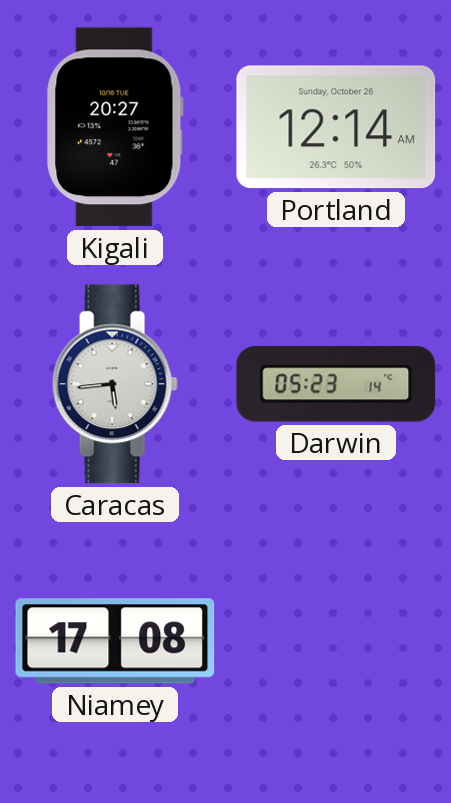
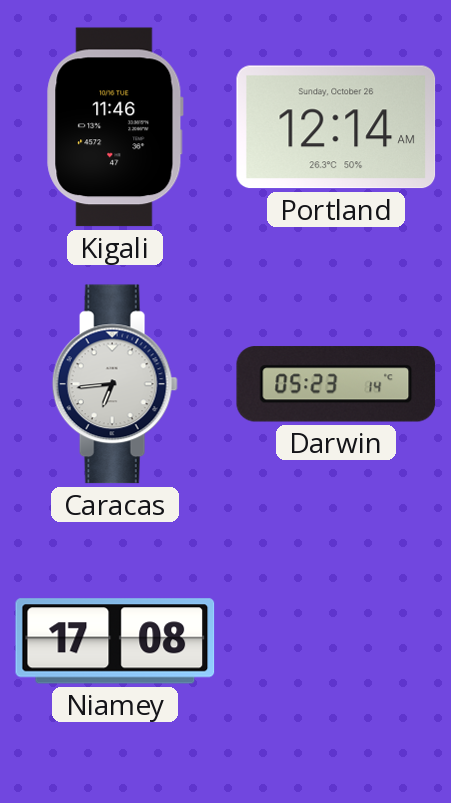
Kigali: 20:27 -> 11:46
Caracas: 5:44 -> 6:44
